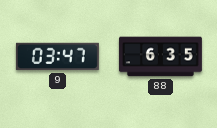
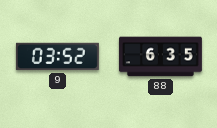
9: 03:47 -> 03:52
